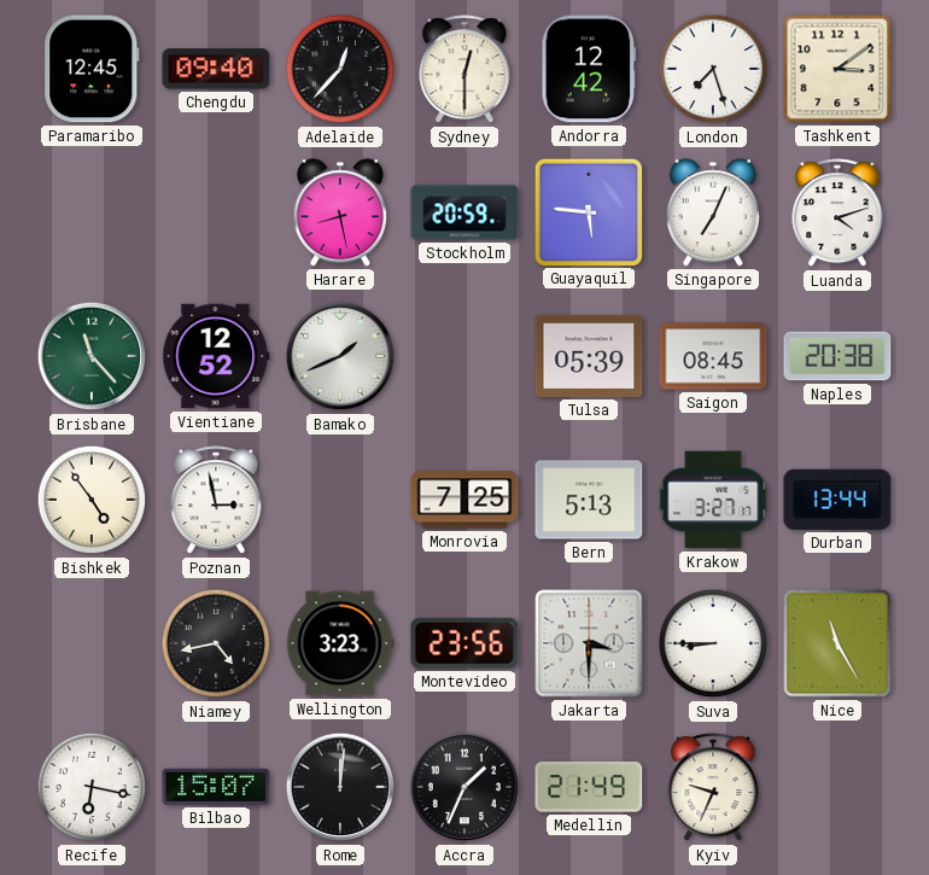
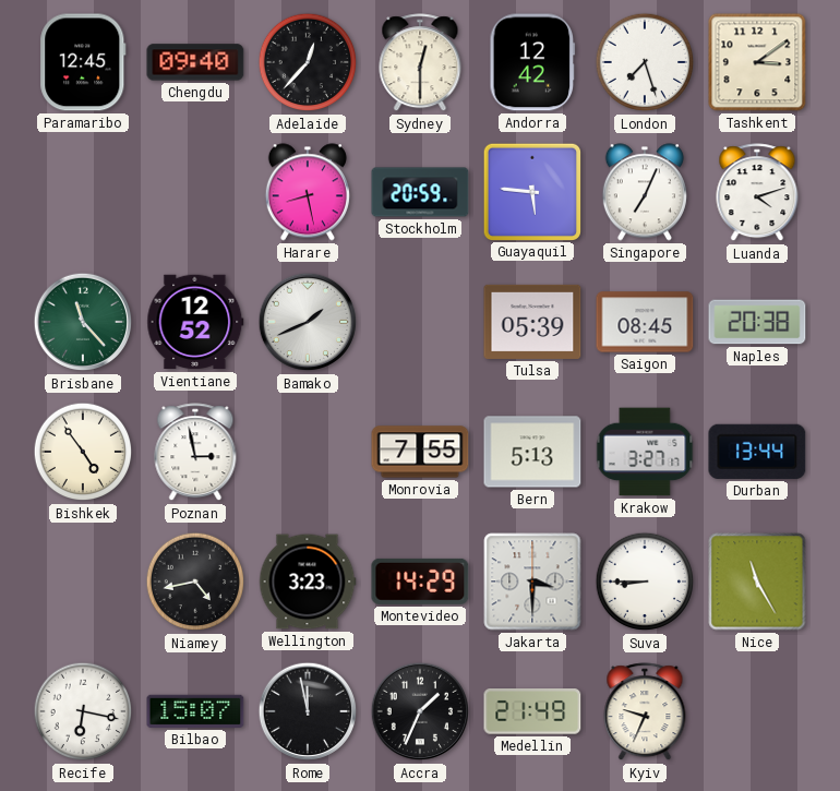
Monrovia: 7:25 -> 7:55
Montevideo: 23:56 -> 14:29
Rome: 12:01 -> 11:58
